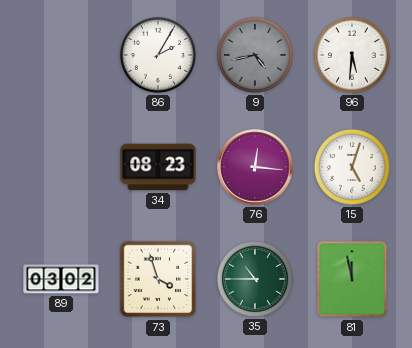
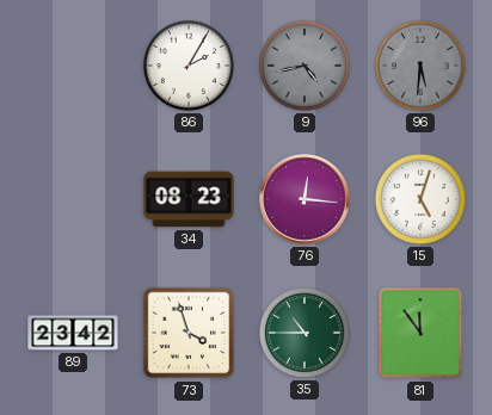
96 dial: white -> grey
89: 03:02 -> 23:42
81: 11:58 -> 11:54
